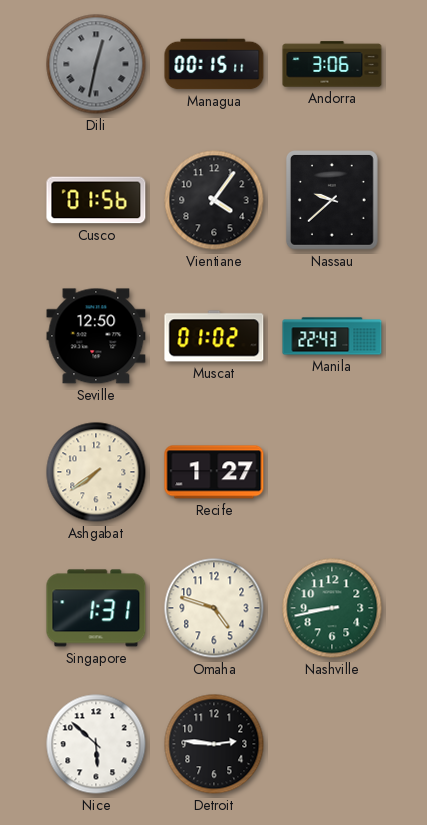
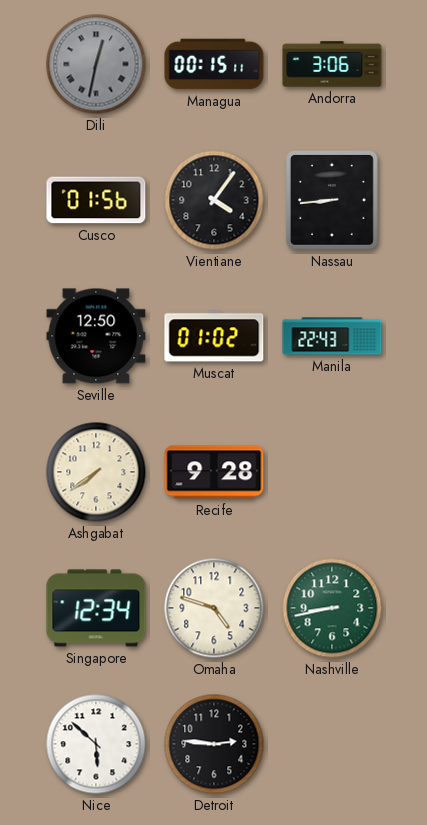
Nassau: 9:38 -> 8:44
Recife: 1:27 -> 9:28
Singapore: 1:31 -> 12:34
